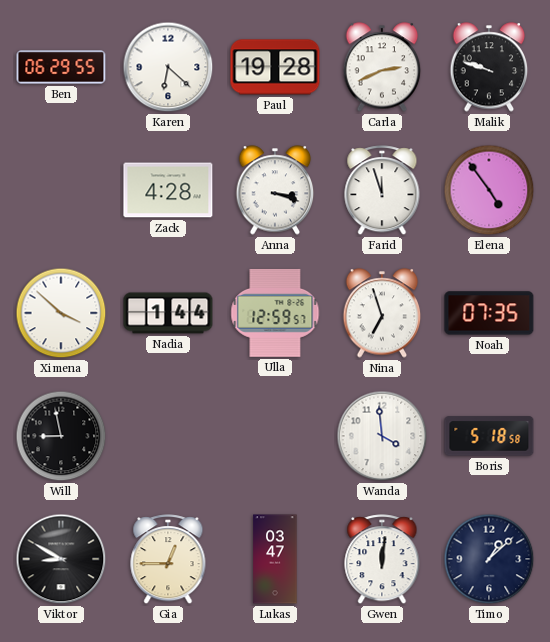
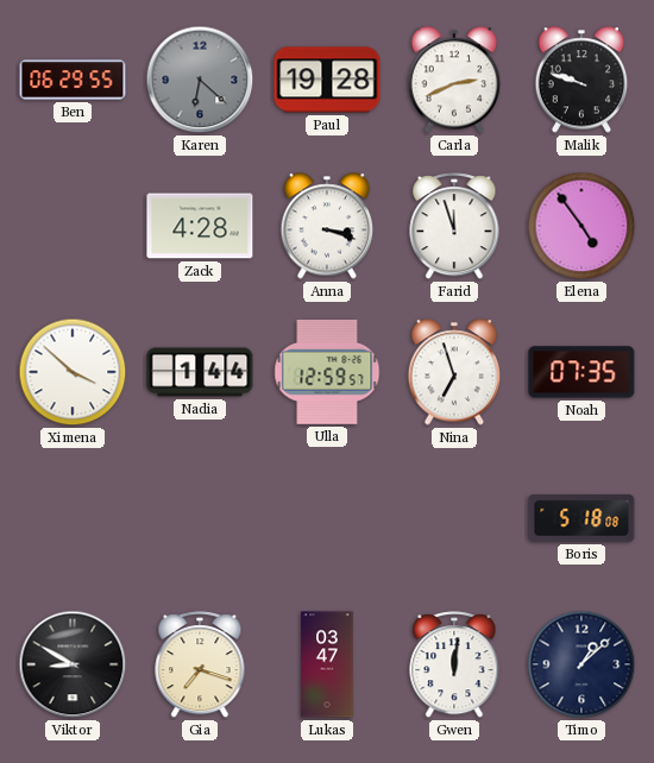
Karen dial: white -> grey
Will: 8:58 -> none
Wanda: 3:59 -> none
Boris: 5:18:58 -> 5:18:08
Gia: 12:45 -> 7:18
